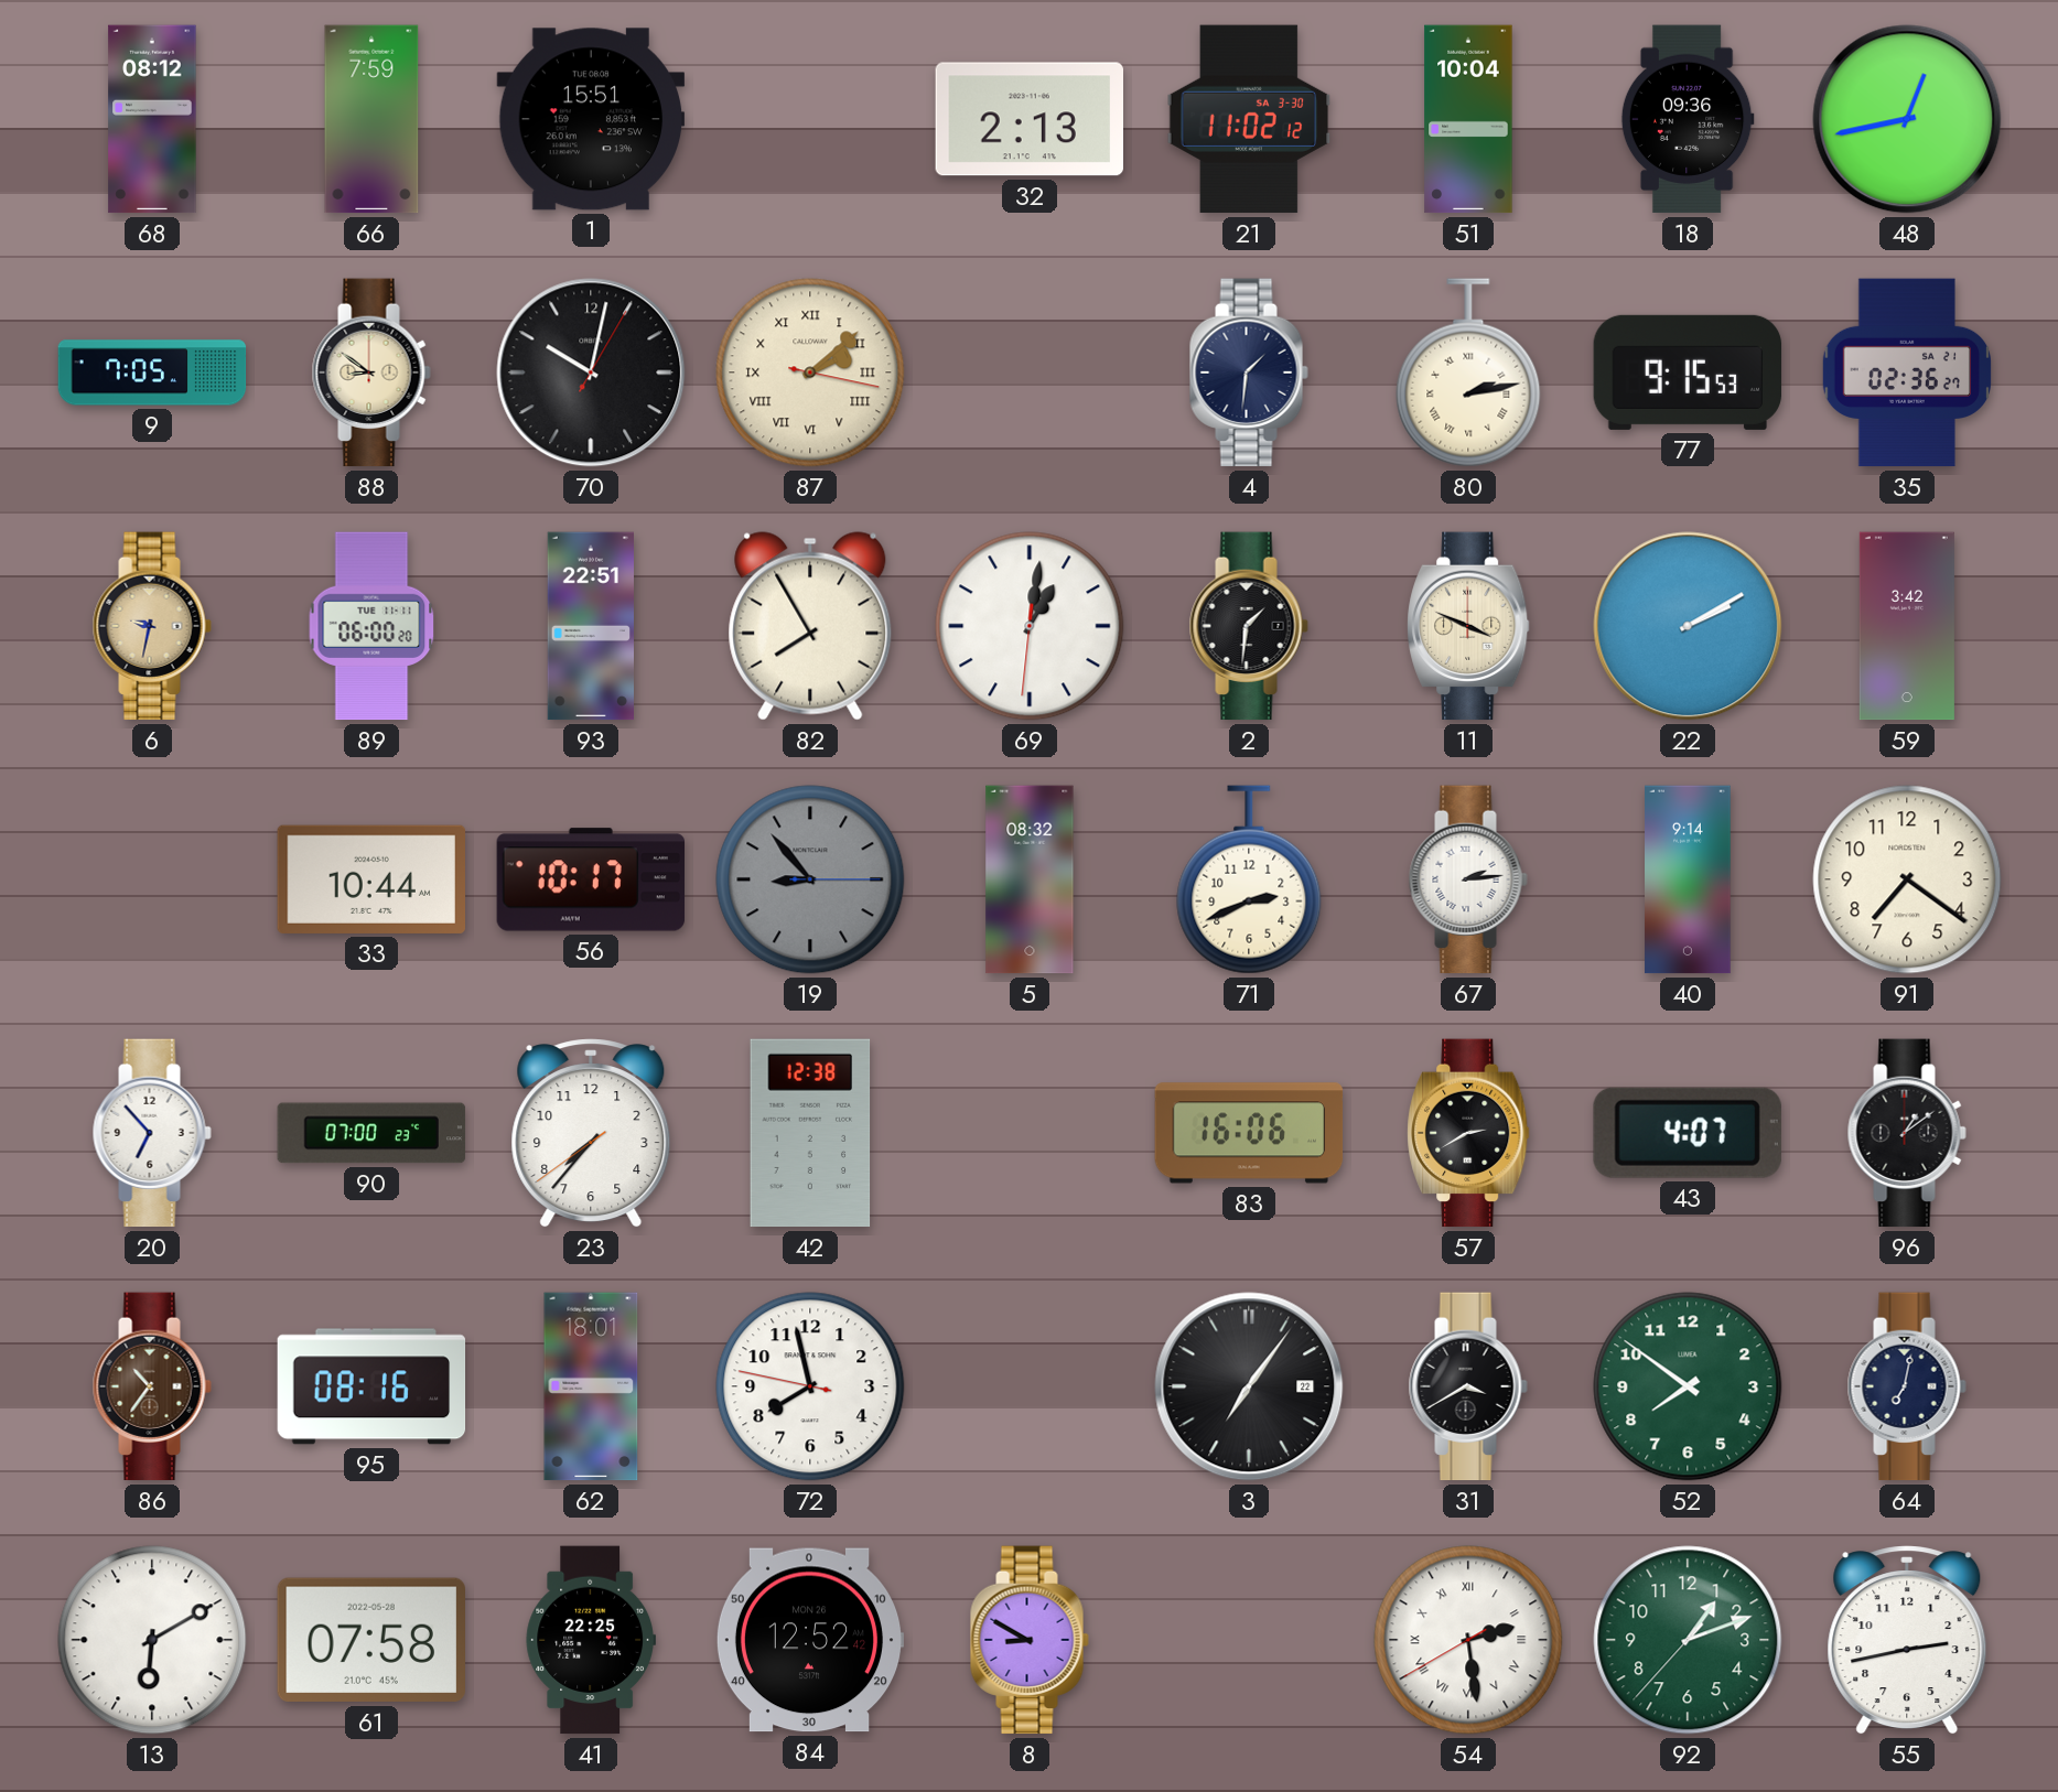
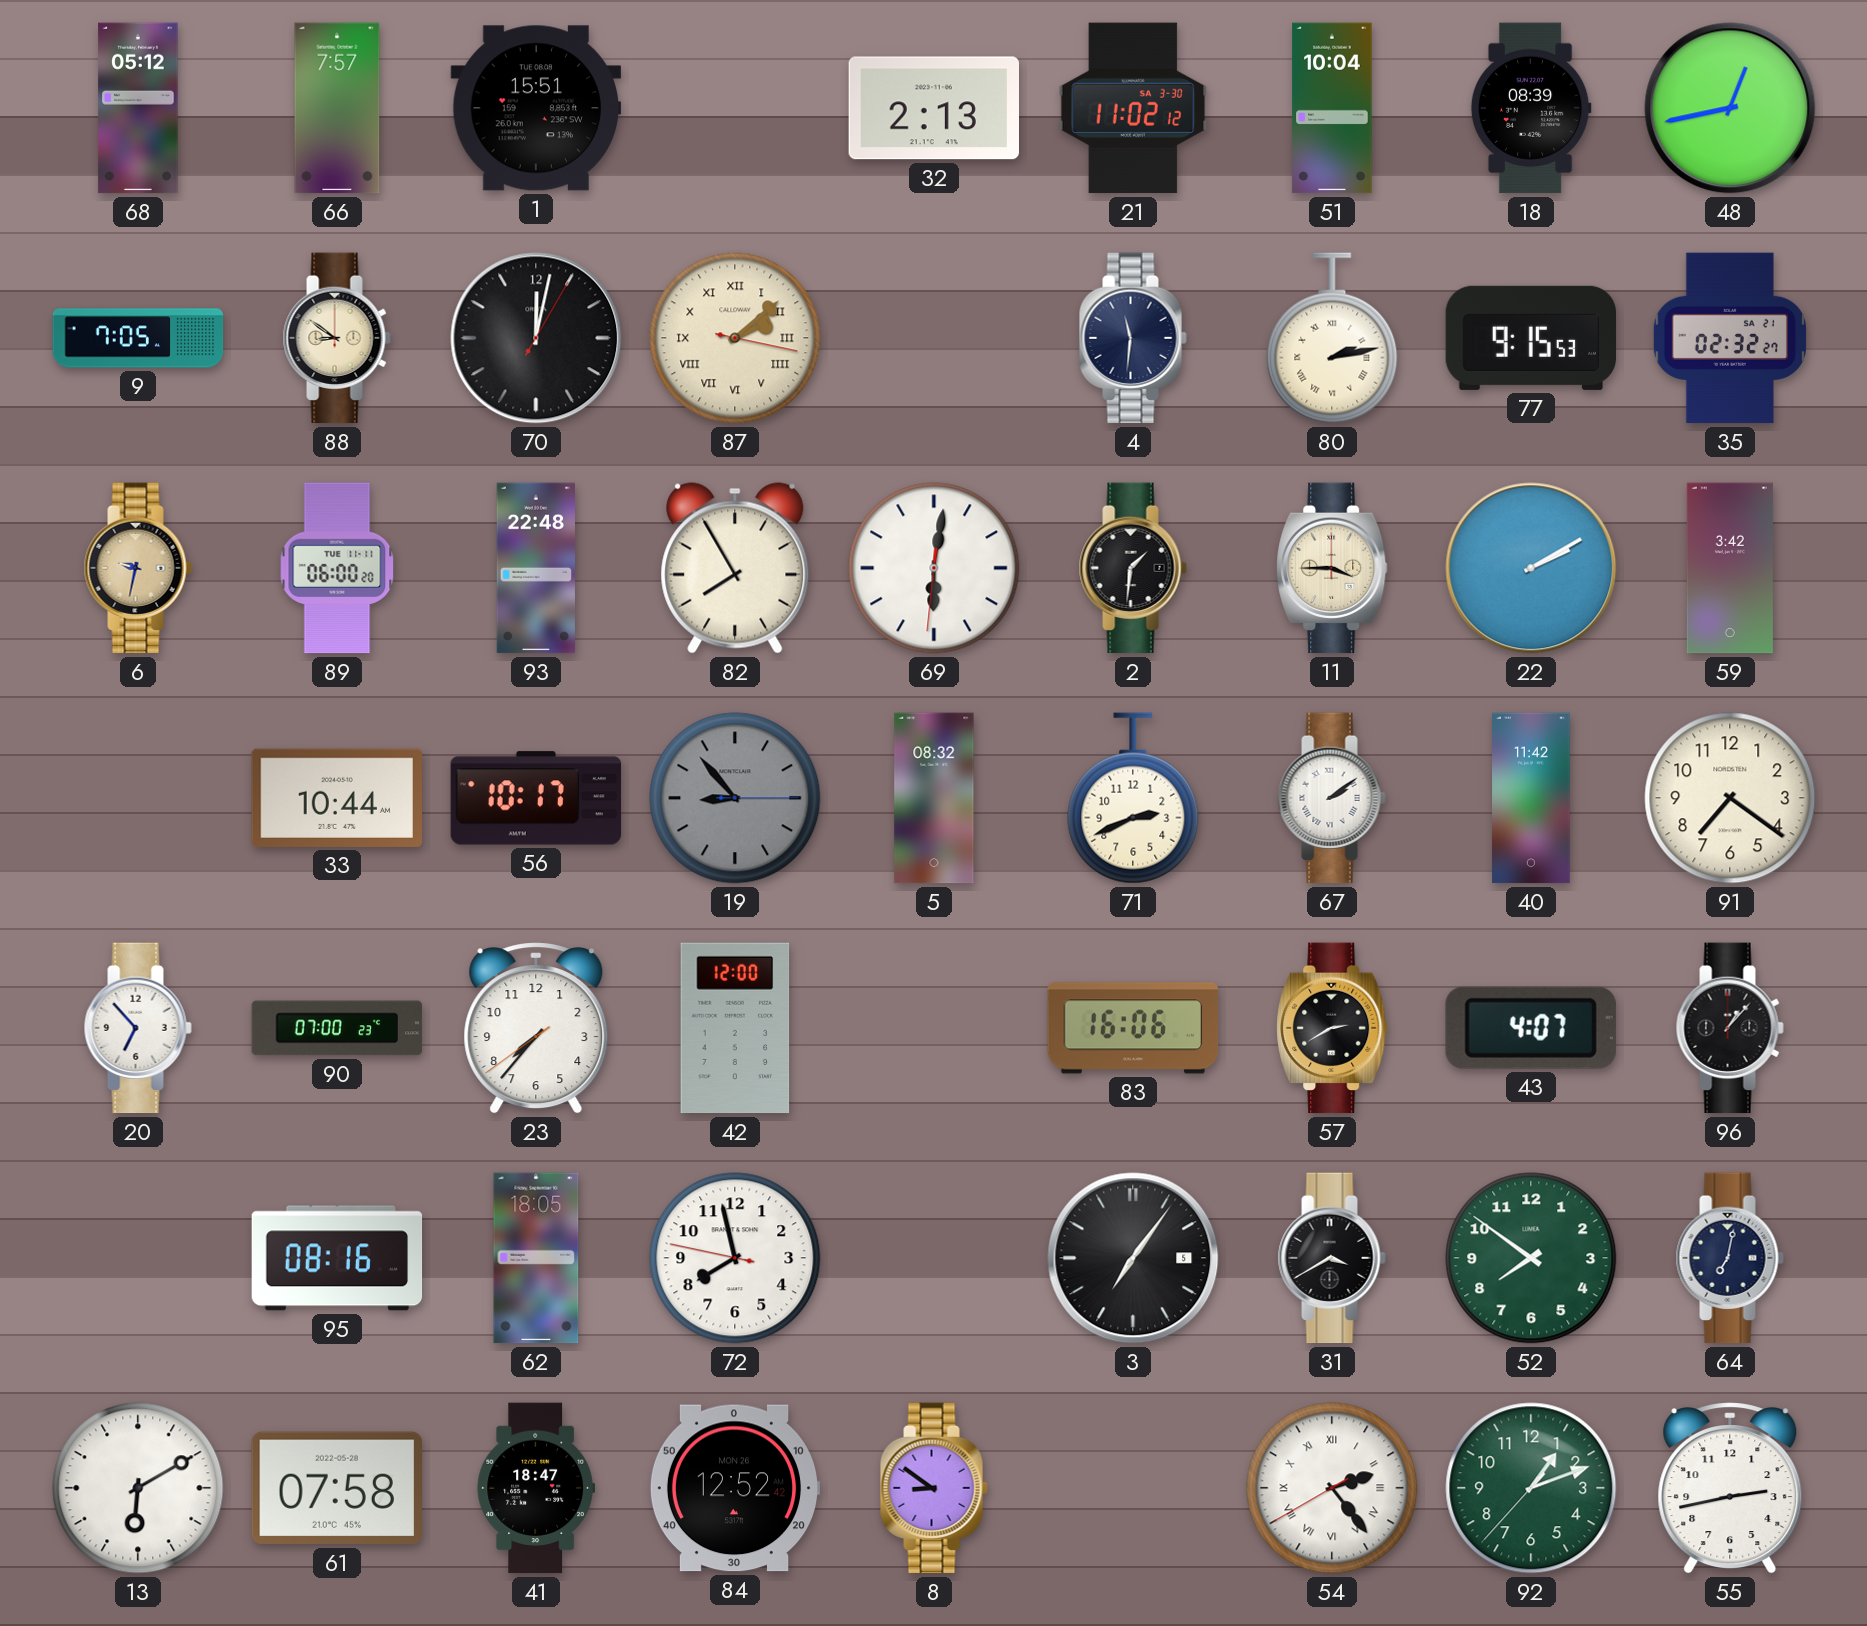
68: 08:12 -> 05:12
66: 7:59 -> 7:57
18: 09:36 -> 08:39
70: 10:02 -> 12:02
4: 1:31 -> 11:31
35: 02:36 -> 02:32
93: 22:51 -> 22:48
69: 1:01 -> 6:01
11: 3:49 -> 3:45
67: 2:14 -> 2:09
40: 9:14 -> 11:42
42: 12:38 -> 12:00
96: 1:09 -> 1:07
86: 10:36 -> none
62: 18:01 -> 18:05
3 date: 22 -> 5
41: 22:25 -> 18:47
8: 8:50 -> 8:51
54: 2:28 -> 2:23
